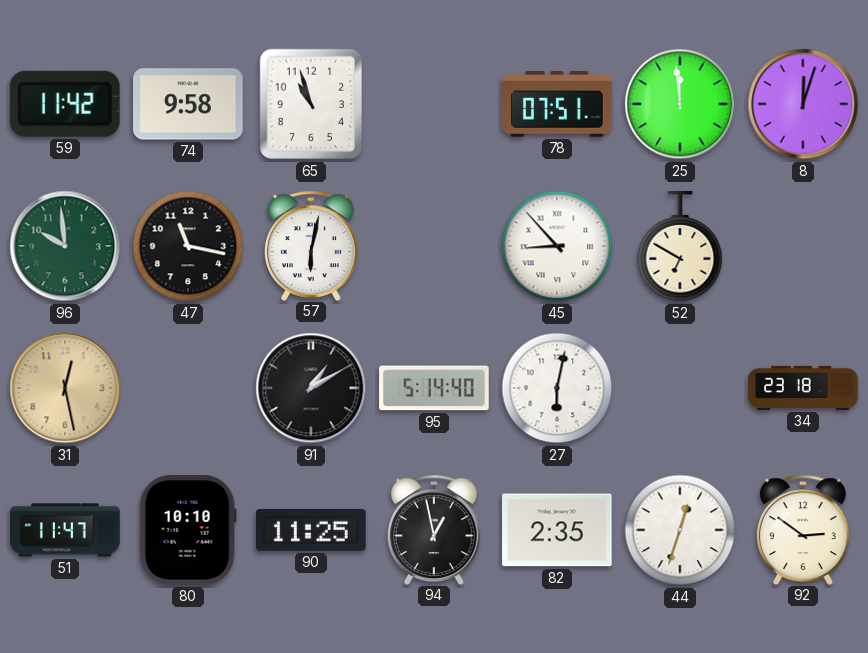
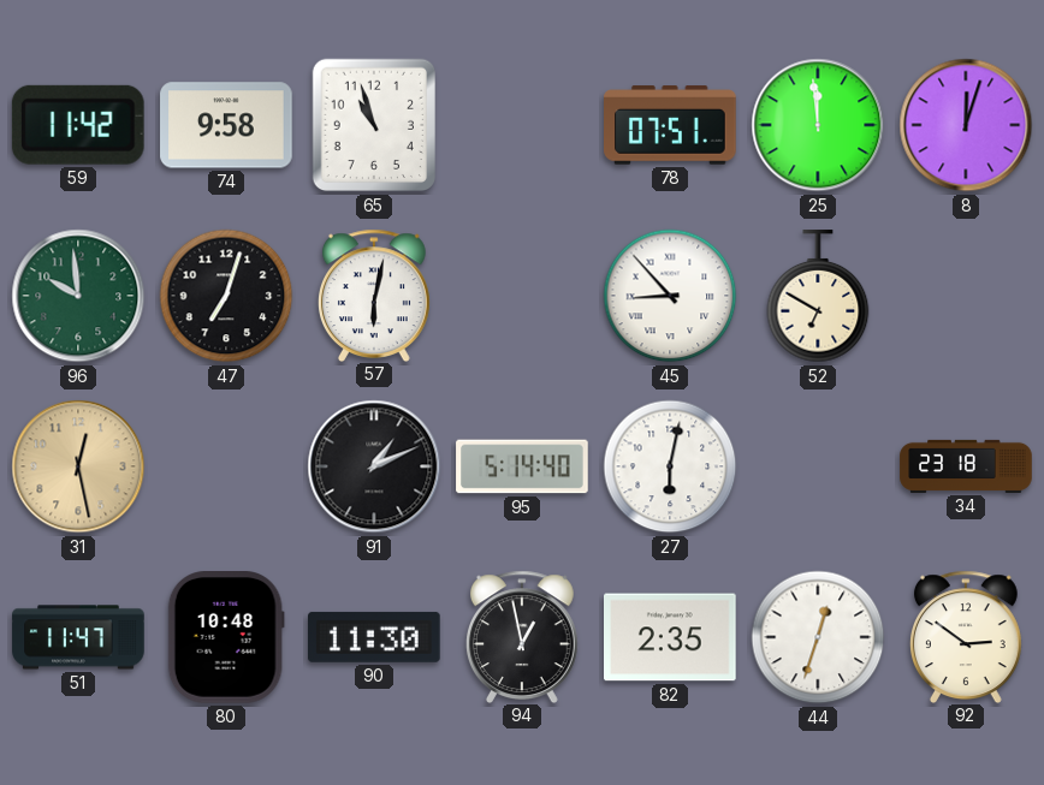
47: 11:17 -> 7:03
91: 1:10 -> 1:11
80: 10:10 -> 10:48
90: 11:25 -> 11:30
